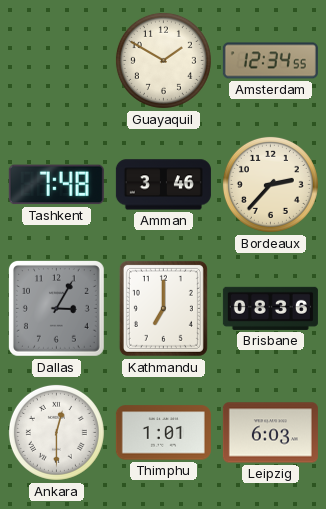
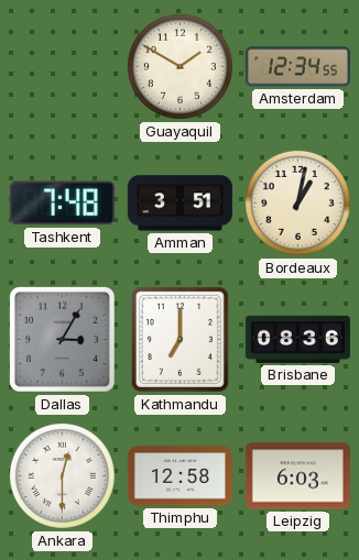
Amman: 3:46 -> 3:51
Bordeaux: 2:37 -> 1:02
Thimphu: 1:01 -> 12:58
